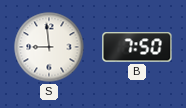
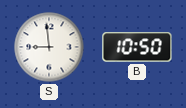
B: 7:50 -> 10:50
